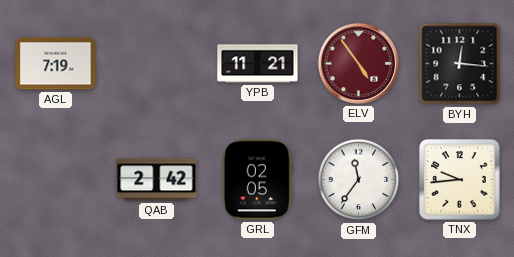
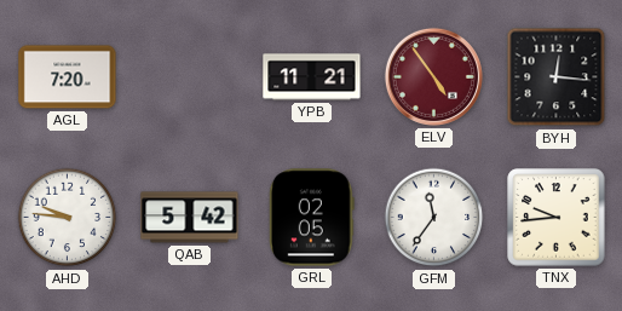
AGL: 7:19 -> 7:20
AHD: none -> 9:46
QAB: 2:42 -> 5:42
